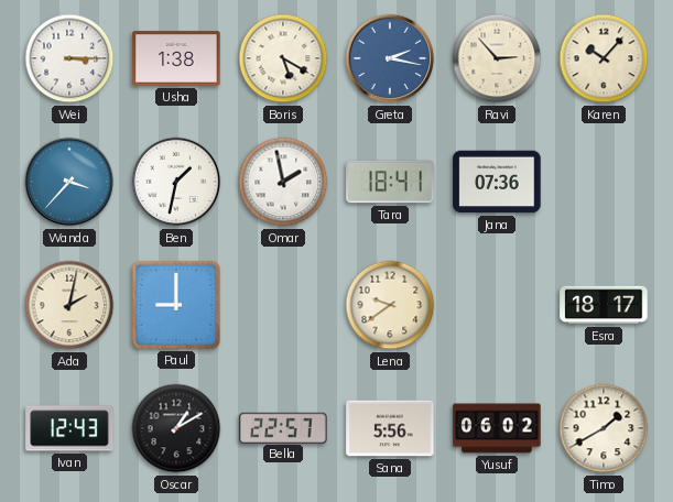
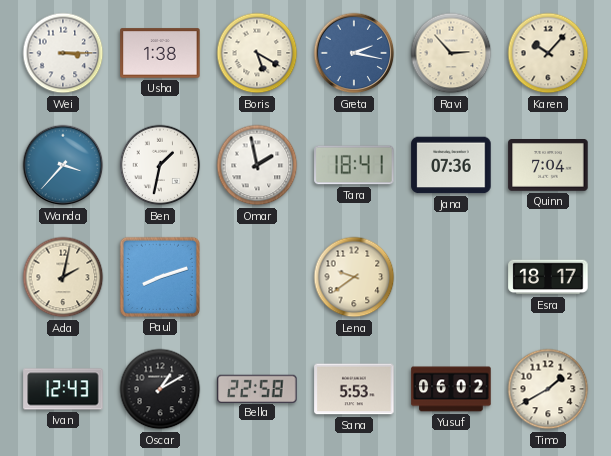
Quinn: none -> 7:04
Paul: 9:00 -> 8:12
Bella: 22:57 -> 22:58
Sana: 5:56 -> 5:53
